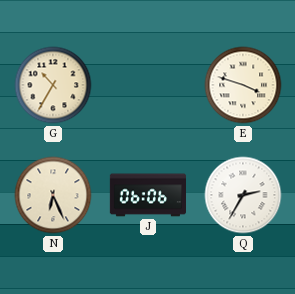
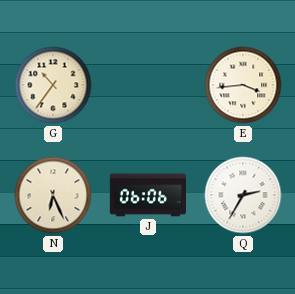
G: 10:35 -> 10:36
E: 3:48 -> 3:44
